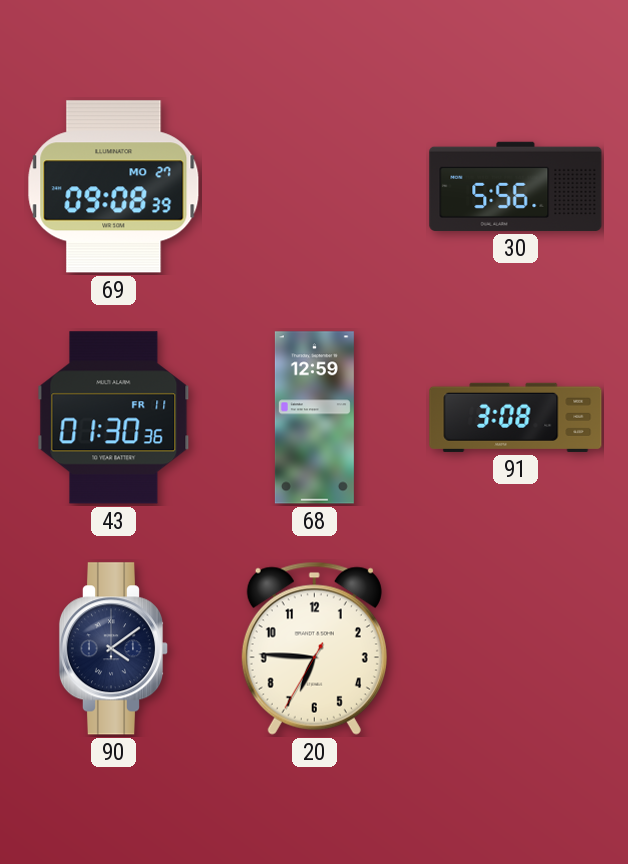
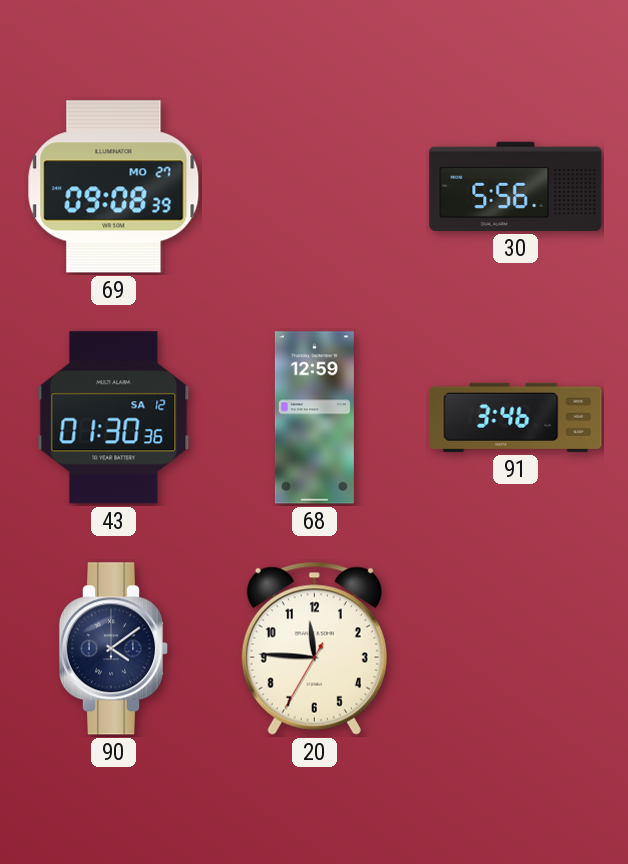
43 date: FR 11 -> SA 12
91: 3:08 -> 3:46
20: 6:45 -> 11:45
